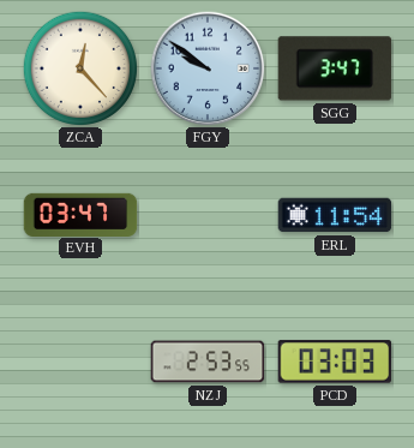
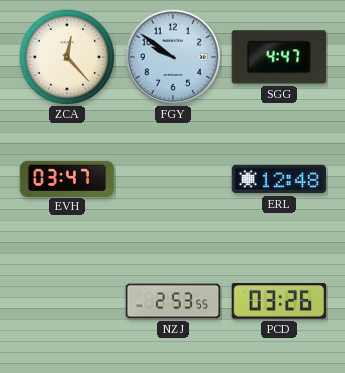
SGG: 3:47 -> 4:47
ERL: 11:54 -> 12:48
PCD: 03:03 -> 03:26
